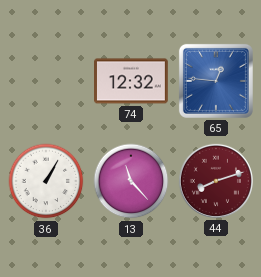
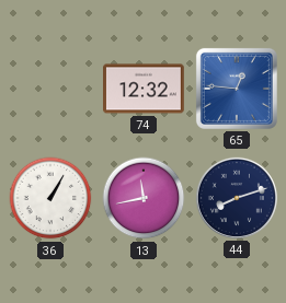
13: 11:23 -> 11:43
44 dial: burgundy -> navy
